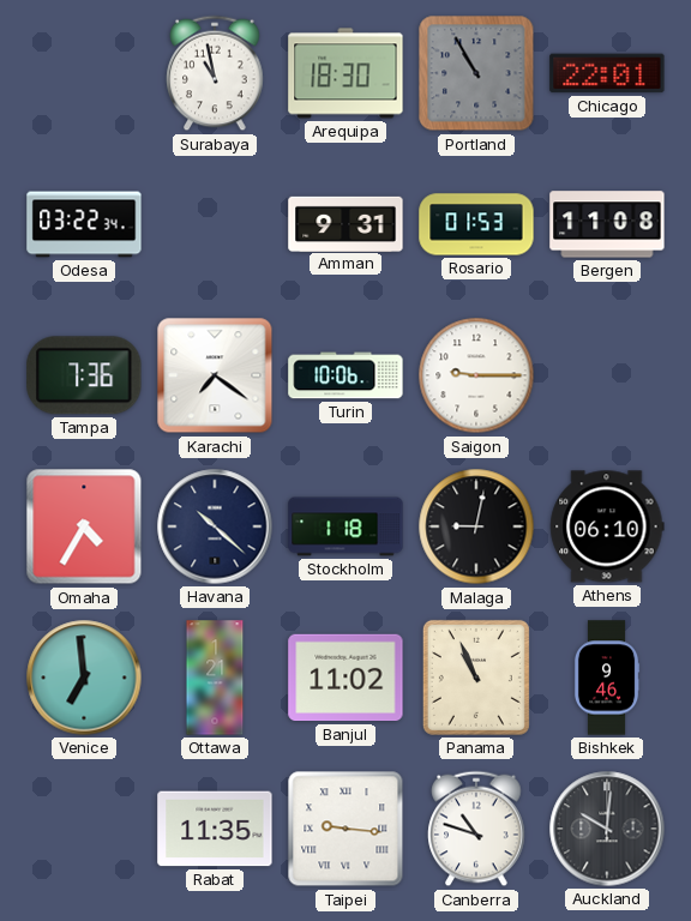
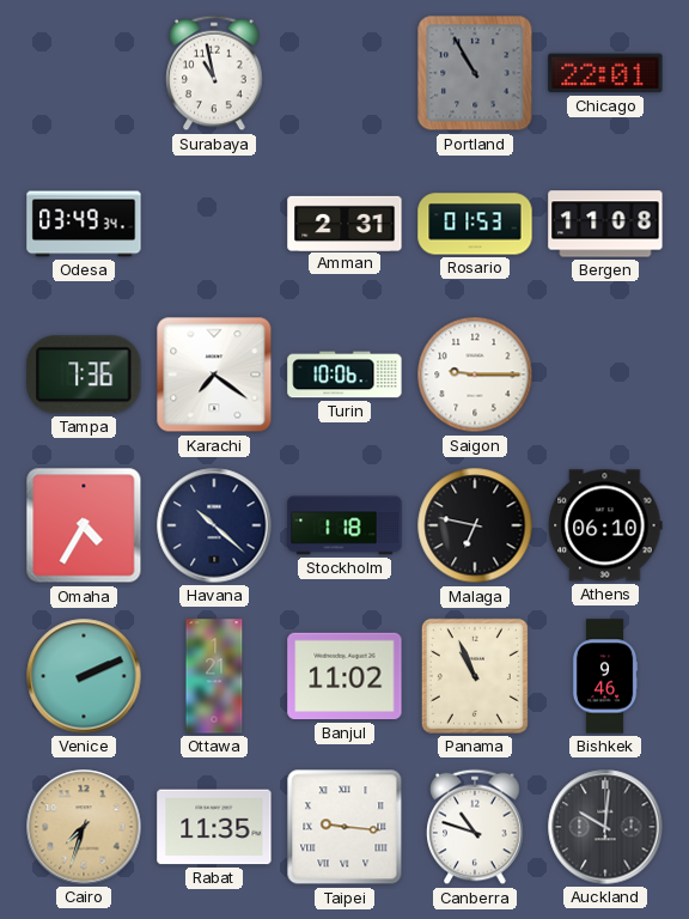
Arequipa: 18:30 -> none
Odesa: 03:22 -> 03:49
Amman: 9:31 -> 2:31
Malaga: 9:02 -> 6:47
Venice: 6:59 -> 2:11
Cairo: none -> 7:33
